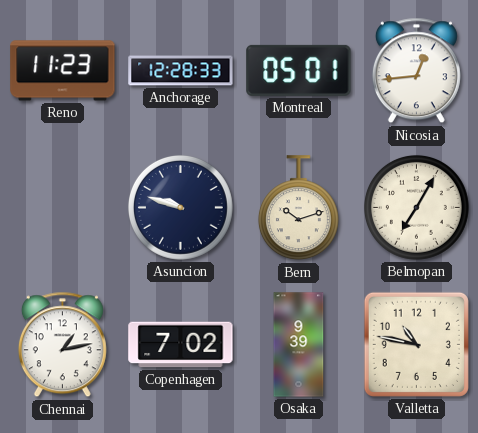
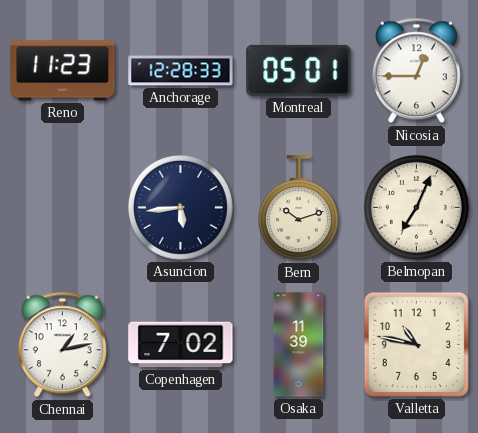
Nicosia: 12:44 -> 12:45
Asuncion: 9:48 -> 5:44
Belmopan: 7:05 -> 7:04
Osaka: 9:39 -> 11:39
